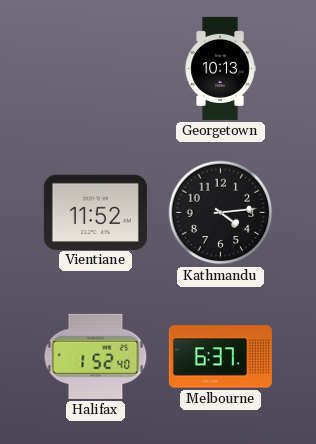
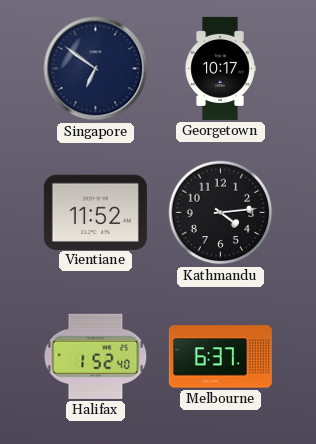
Singapore: none -> 6:51
Georgetown: 10:13 -> 10:17
